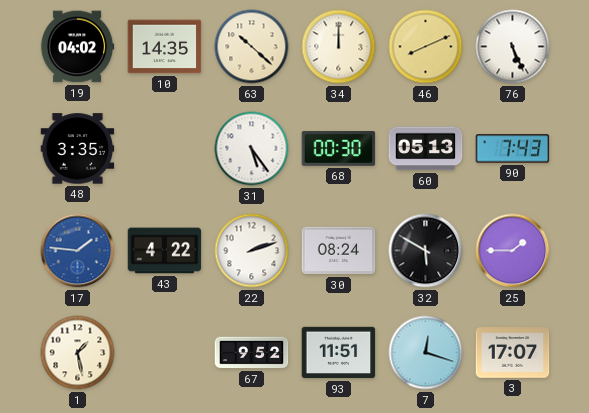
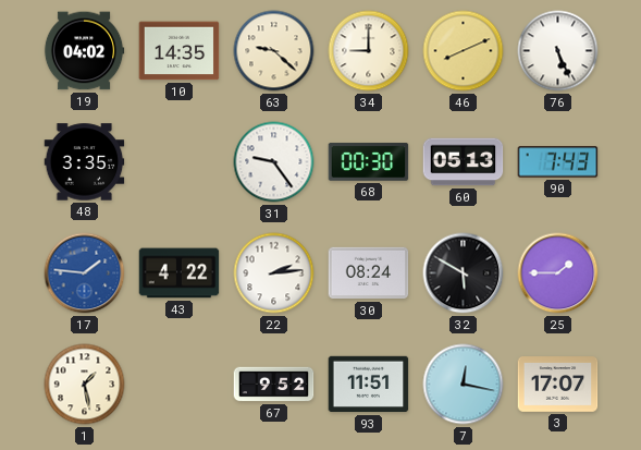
63: 10:22 -> 9:22
34: 12:00 -> 9:00
31: 5:24 -> 9:24
22: 2:12 -> 2:14
7: 12:18 -> 12:17
